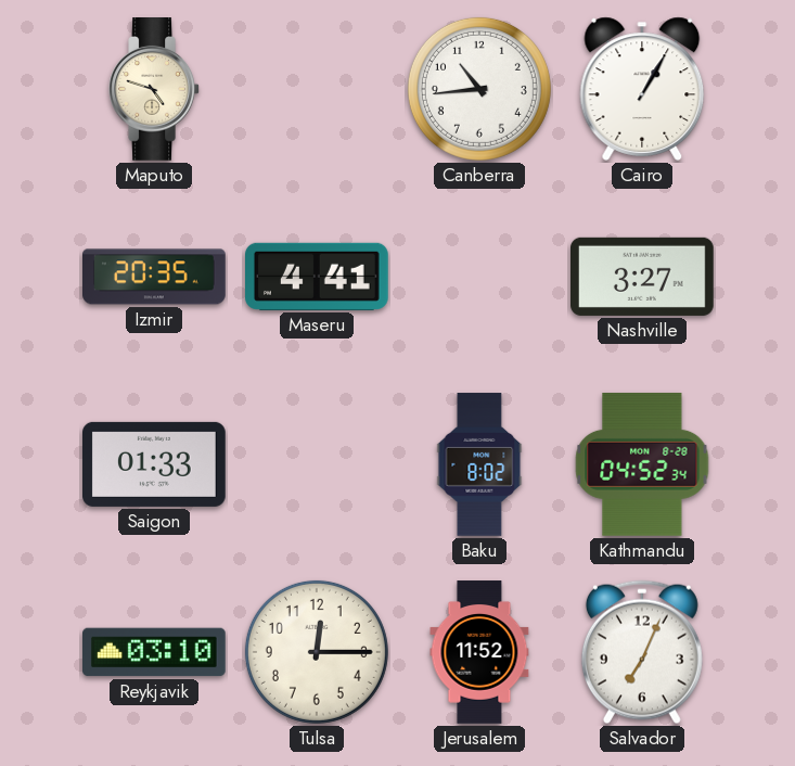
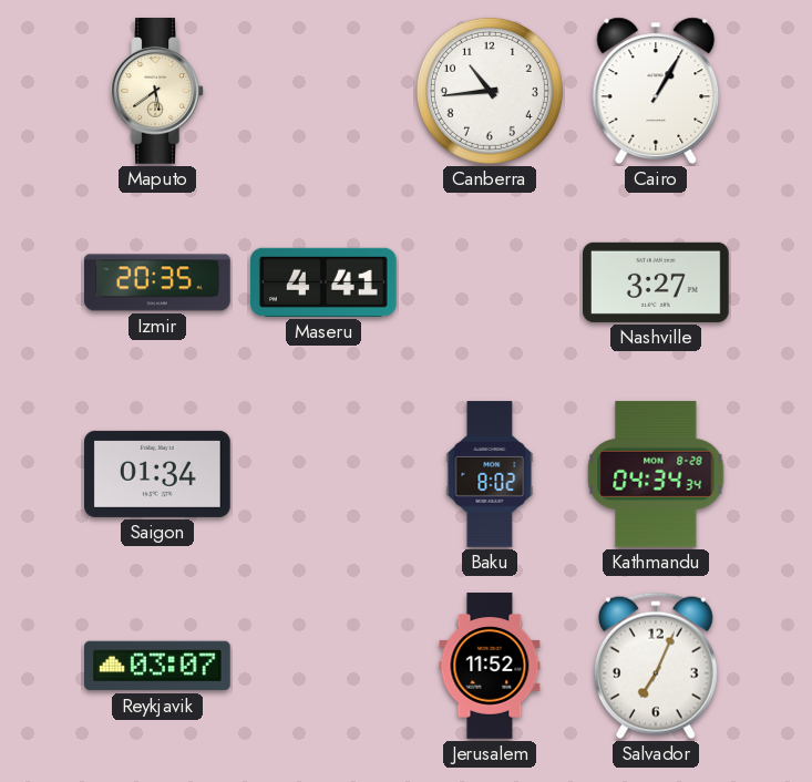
Maputo: 4:48 -> 5:39
Saigon: 01:33 -> 01:34
Kathmandu: 04:52 -> 04:34
Reykjavik: 03:10 -> 03:07
Tulsa: 12:15 -> none
